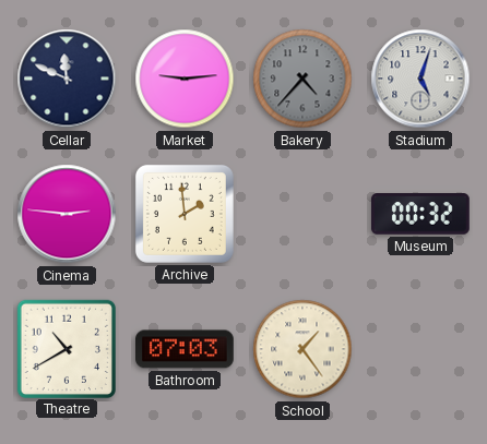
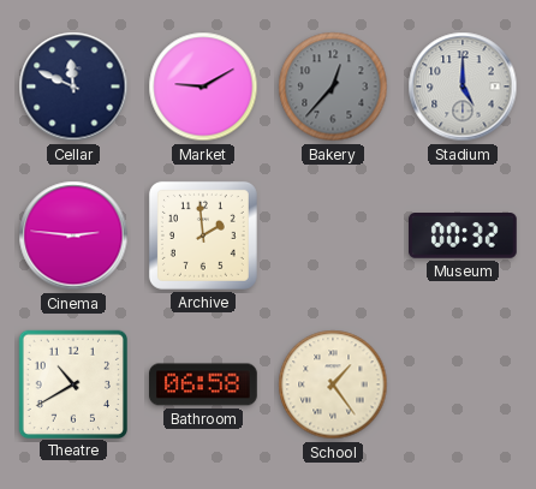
Market: 9:14 -> 9:10
Bakery: 4:37 -> 12:37
Stadium: 5:03 -> 5:00
Bathroom: 07:03 -> 06:58
